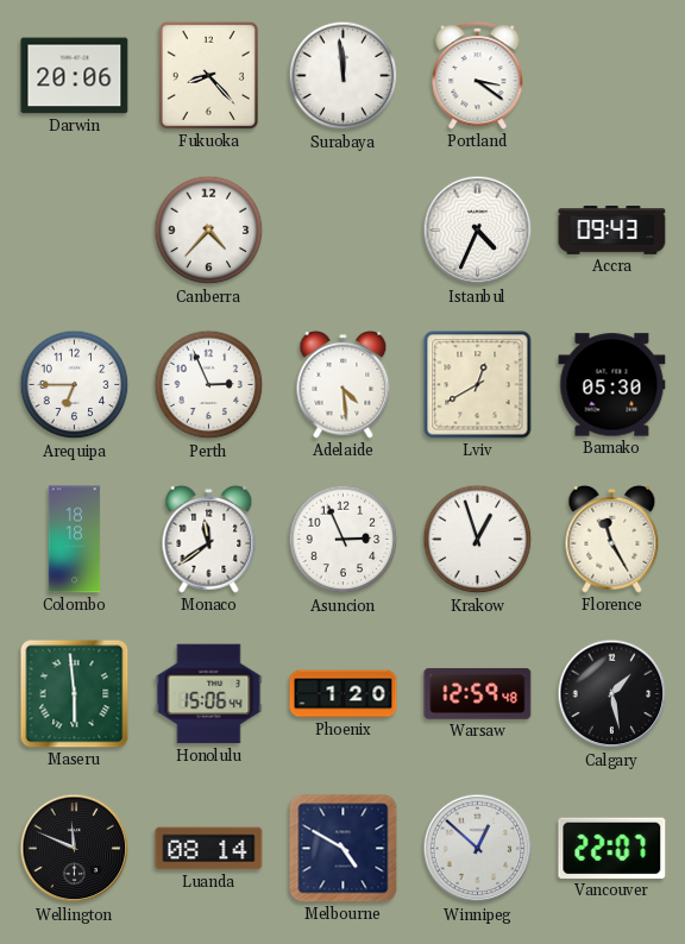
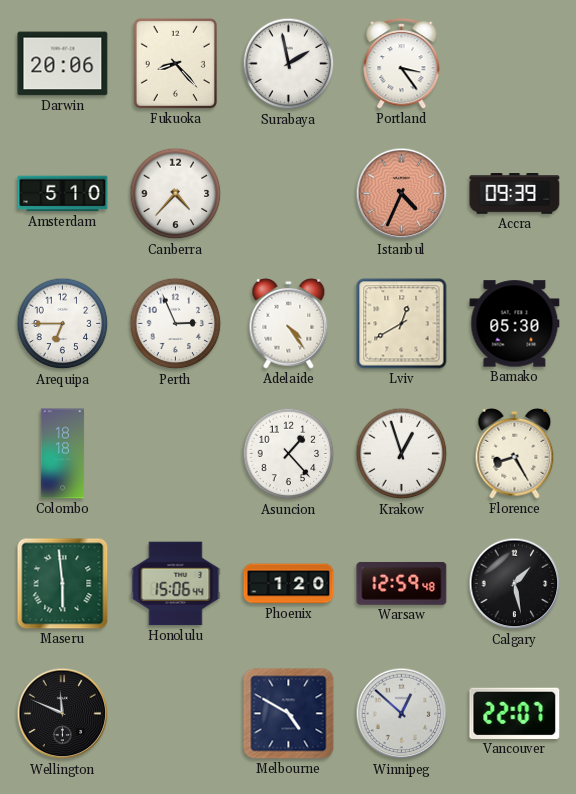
Surabaya: 11:59 -> 1:58
Portland: 3:21 -> 3:24
Amsterdam: none -> 5:10
Istanbul dial: white -> salmon
Accra: 09:43 -> 09:39
Adelaide: 4:29 -> 4:24
Monaco: 11:39 -> none
Asuncion: 2:56 -> 1:23
Florence: 11:25 -> 8:25
Luanda: 08:14 -> none
